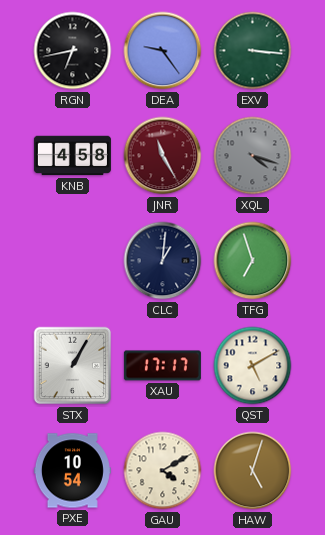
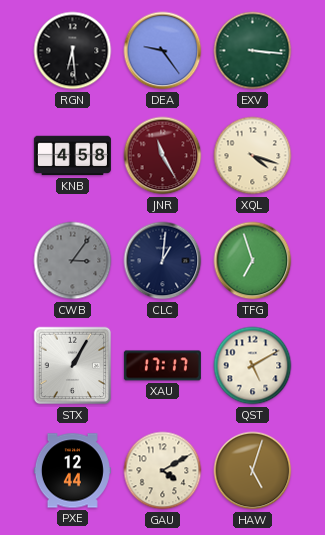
RGN: 6:43 -> 6:29
XQL dial: grey -> cream
CWB: none -> 3:06
PXE: 10:54 -> 12:44
